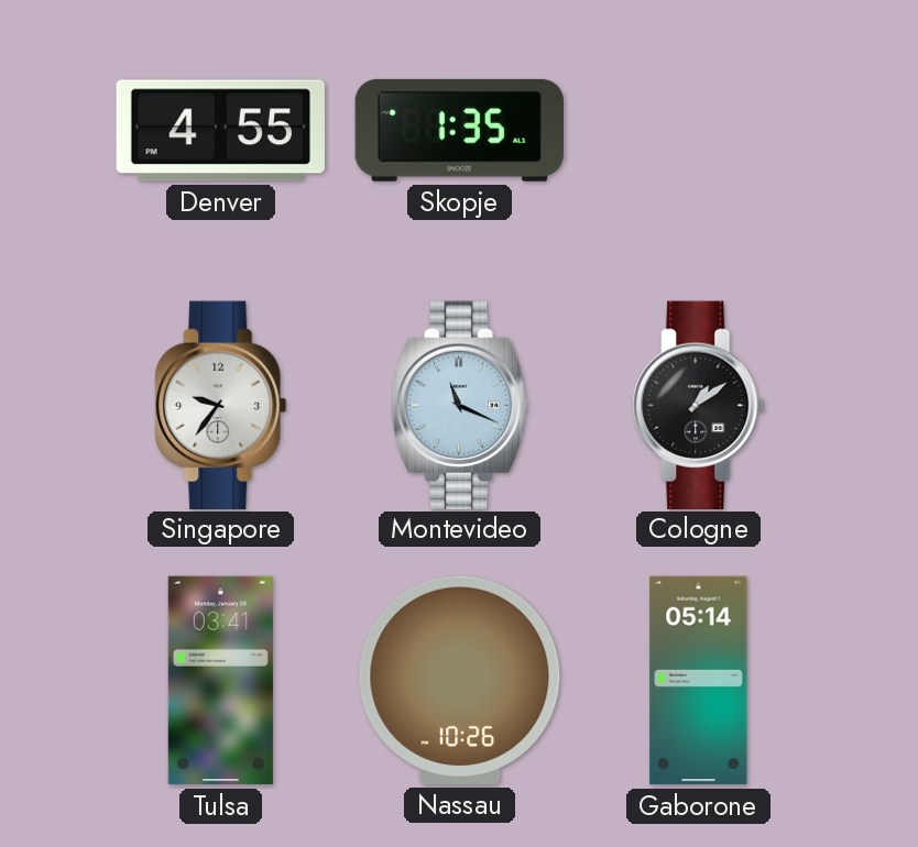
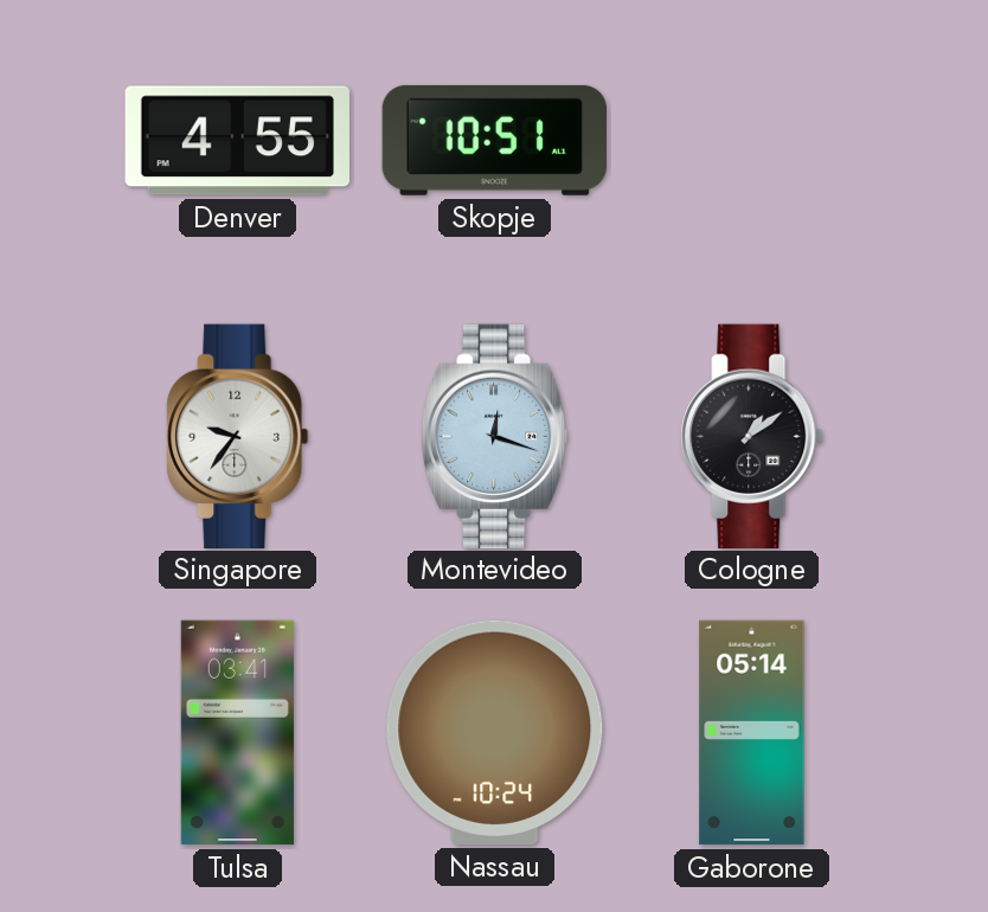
Skopje: 1:35 -> 10:51
Montevideo: 11:19 -> 12:18
Nassau: 10:26 -> 10:24
